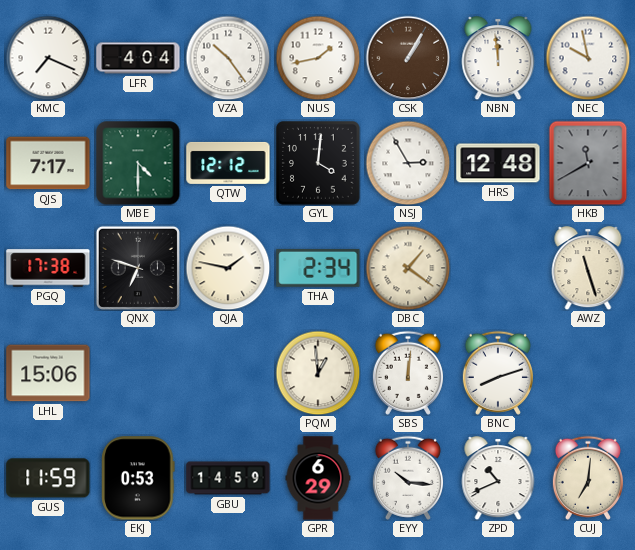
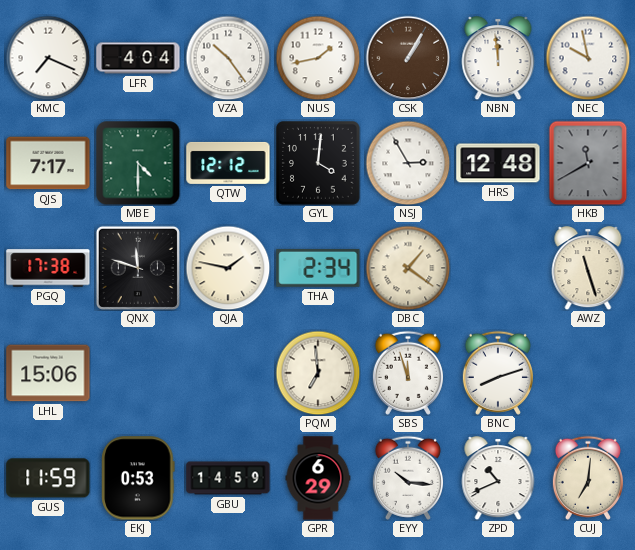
QNX: 6:48 -> 11:48
PQM: 12:59 -> 6:59
SBS: 12:01 -> 11:57
